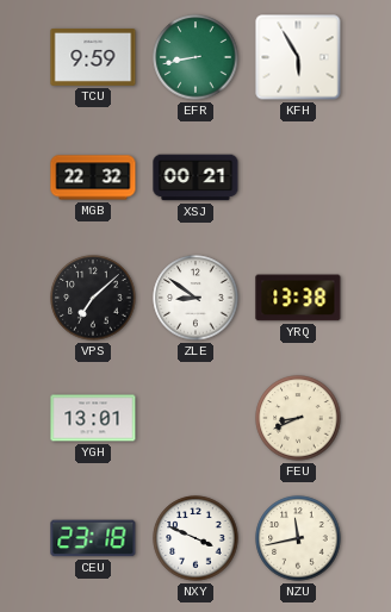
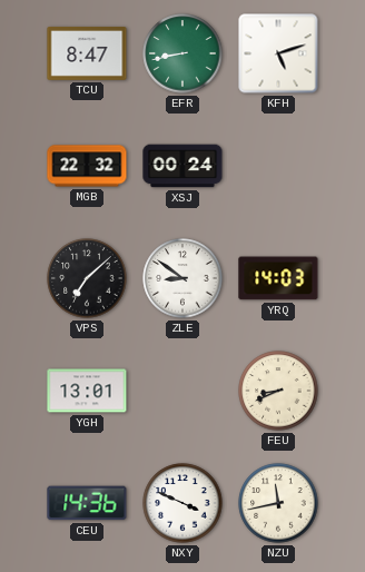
TCU: 9:59 -> 8:47
KFH: 5:55 -> 5:12
XSJ: 00:21 -> 00:24
YRQ: 13:38 -> 14:03
CEU: 23:18 -> 14:36
